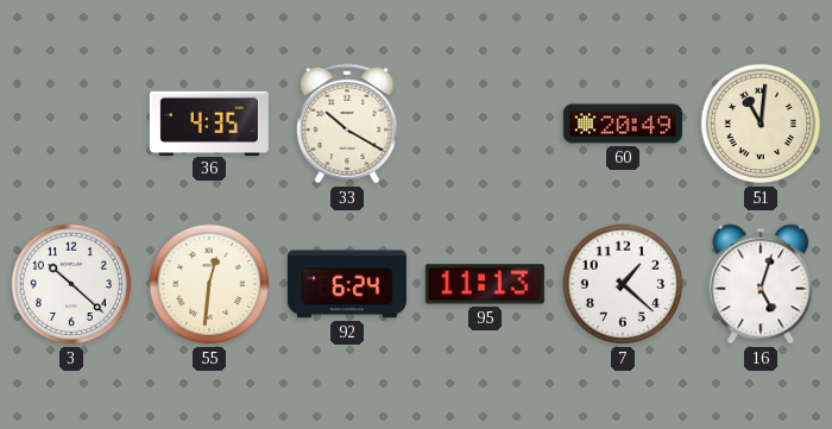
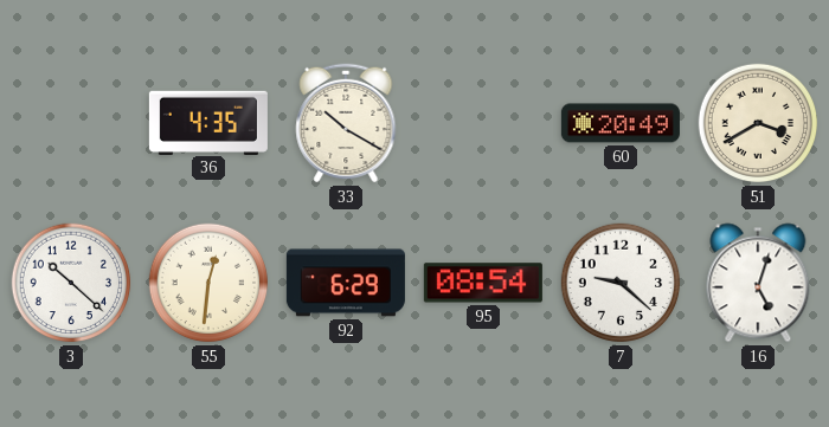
51: 11:01 -> 3:40
92: 6:24 -> 6:29
95: 11:13 -> 08:54
7: 1:22 -> 9:22
